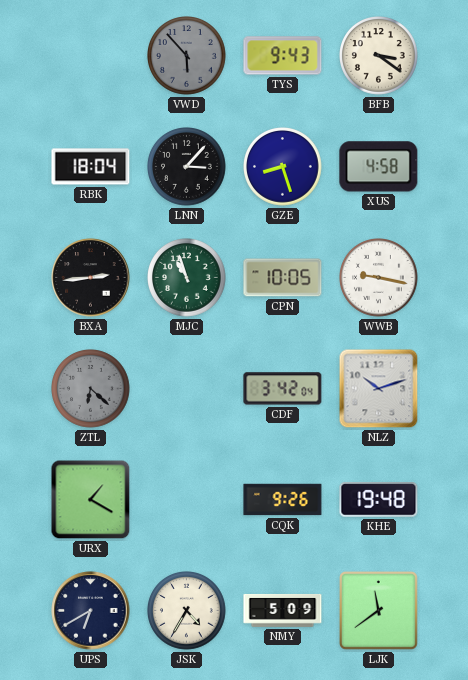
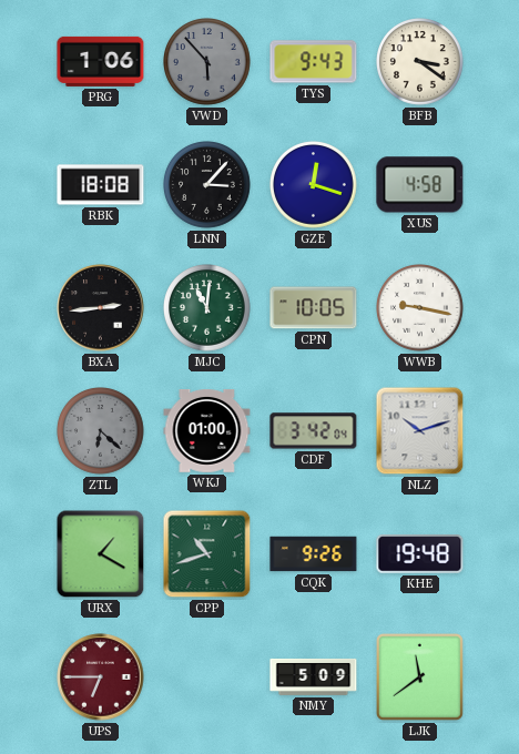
PRG: none -> 1:06
RBK: 18:04 -> 18:08
GZE: 8:27 -> 12:18
MJC: 10:57 -> 11:01
WKJ: none -> 01:00
CPP: none -> 10:42
UPS: 6:40 -> 6:45
UPS dial: navy -> burgundy
JSK: 4:35 -> none
